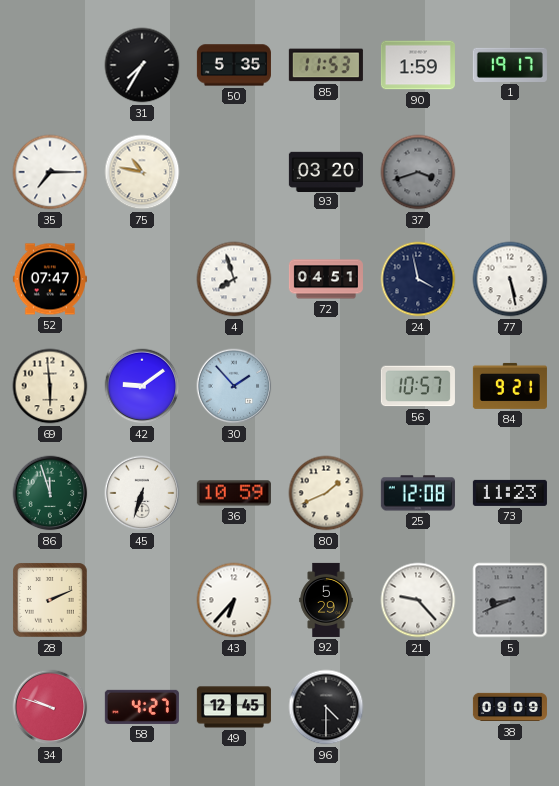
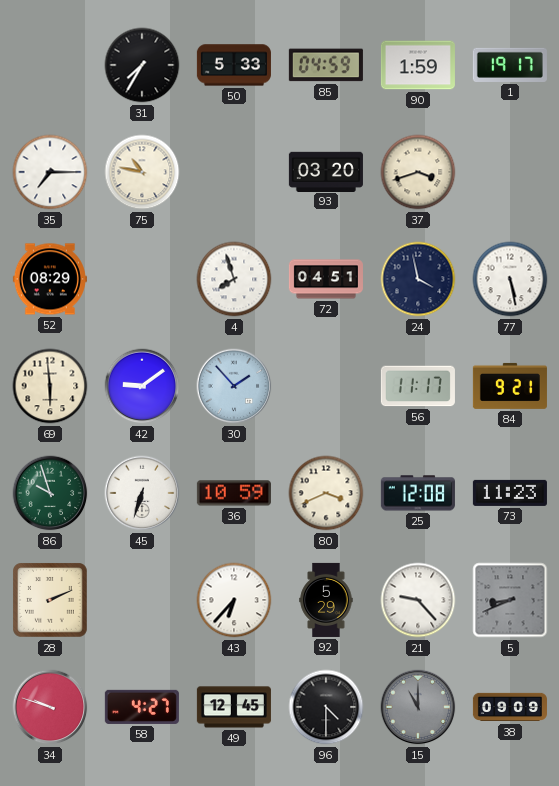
50: 5:35 -> 5:33
85: 11:53 -> 04:59
37 dial: grey -> cream
52: 07:47 -> 08:29
56: 10:57 -> 11:17
86: 11:57 -> 9:57
80: 1:41 -> 3:41
15: none -> 11:00
